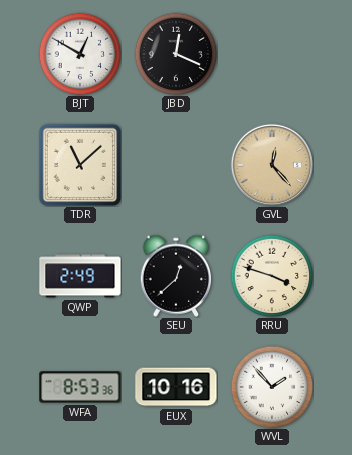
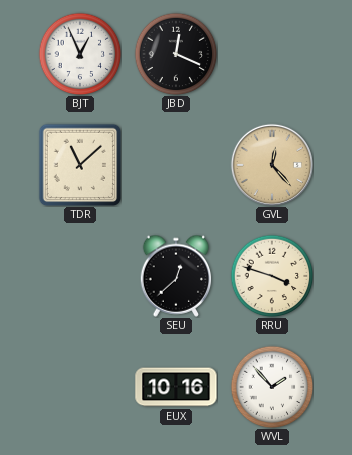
BJT: 12:50 -> 12:56
QWP: 2:49 -> none
WFA: 8:53 -> none
